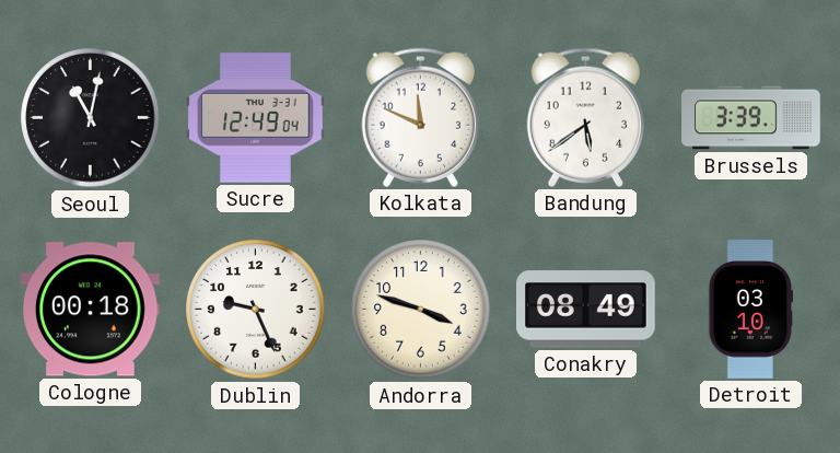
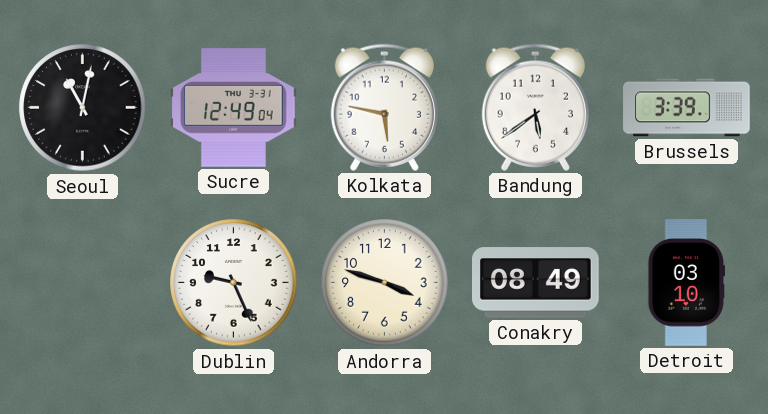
Kolkata: 11:49 -> 5:47
Cologne: 00:18 -> none
